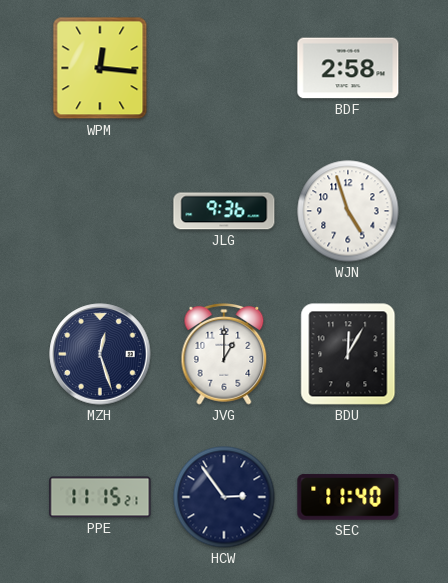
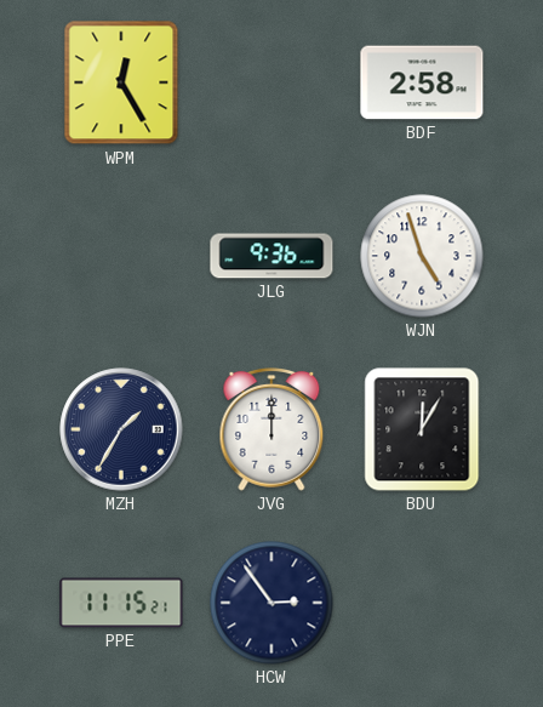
WPM: 12:16 -> 12:25
MZH: 12:27 -> 1:35
JVG: 1:00 -> 12:00
SEC: 11:40 -> none
